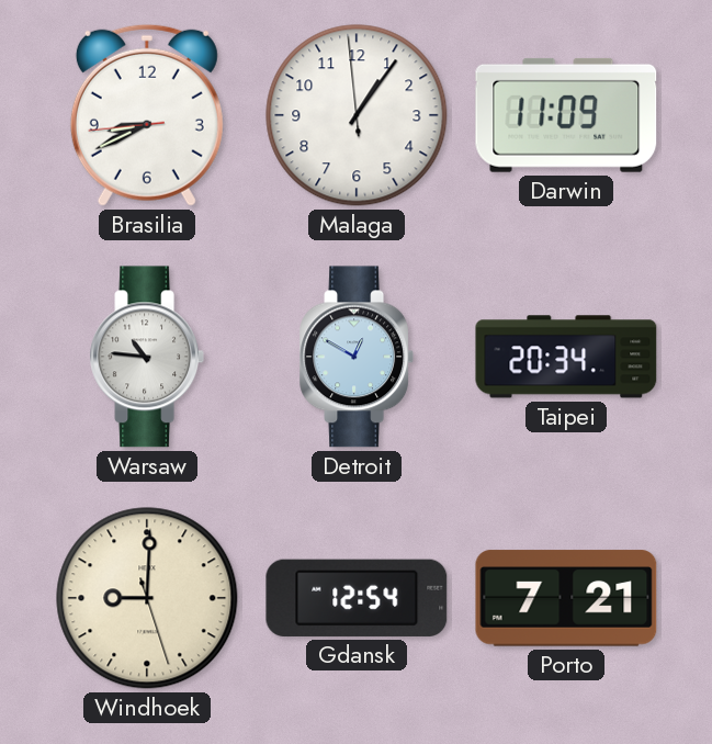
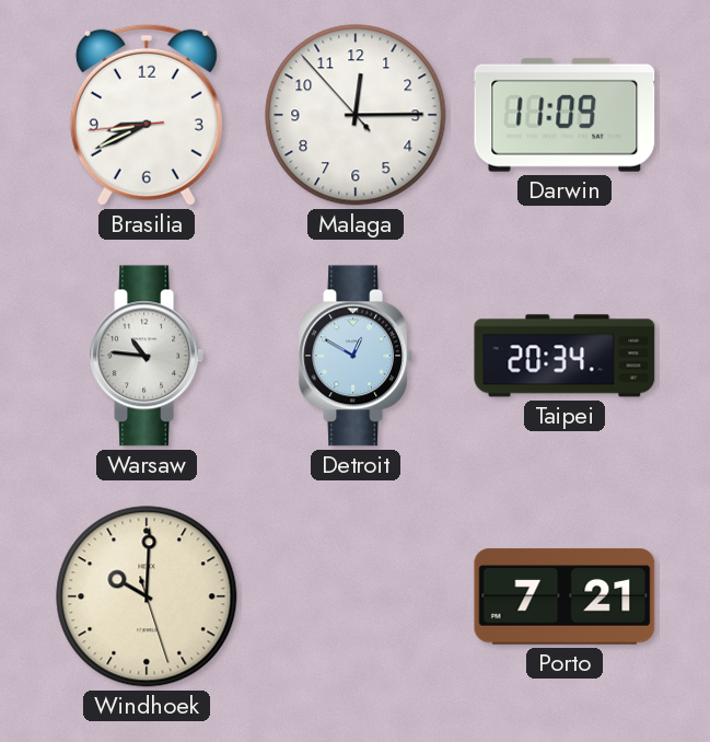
Malaga: 1:05 -> 12:14
Windhoek: 9:00 -> 10:00
Gdansk: 12:54 -> none
